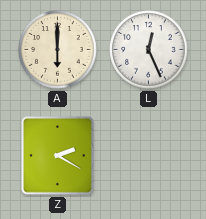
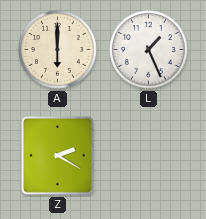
L: 12:26 -> 1:26
